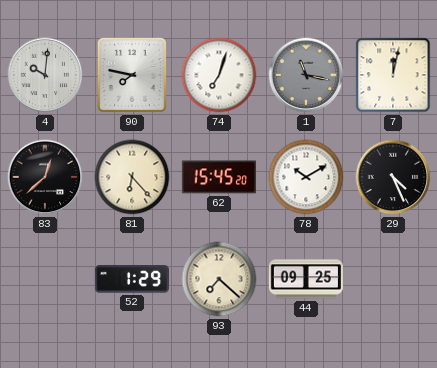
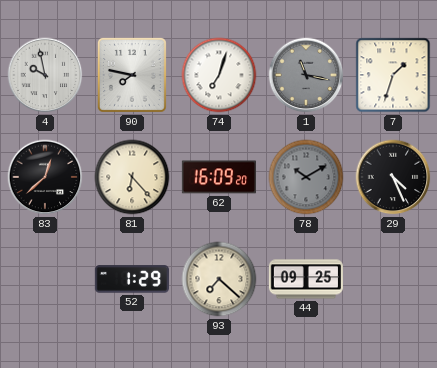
4: 10:01 -> 9:58
7: 12:02 -> 1:33
62: 15:45 -> 16:09
78 dial: white -> grey
